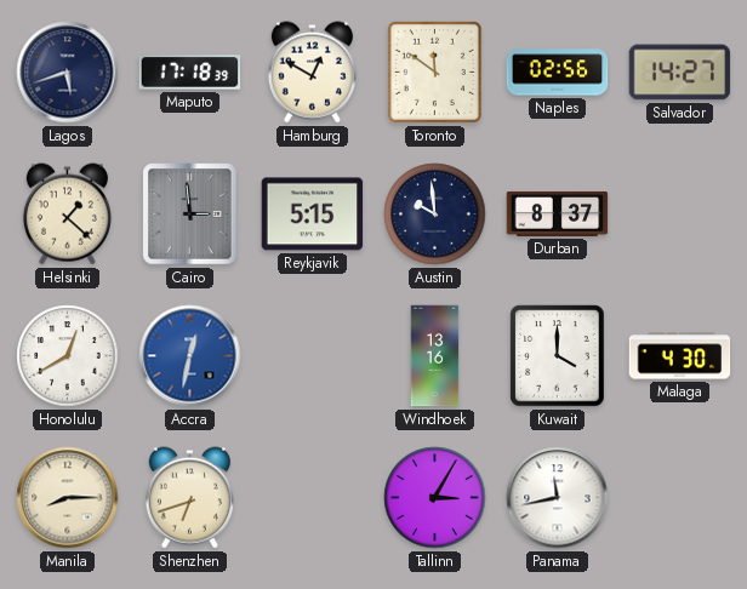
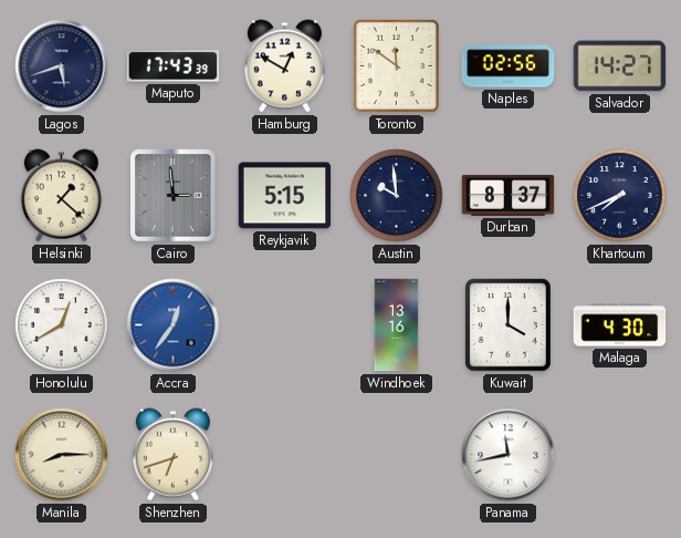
Maputo: 17:18 -> 17:43
Khartoum: none -> 7:41
Accra: 12:32 -> 12:36
Tallinn: 3:05 -> none
